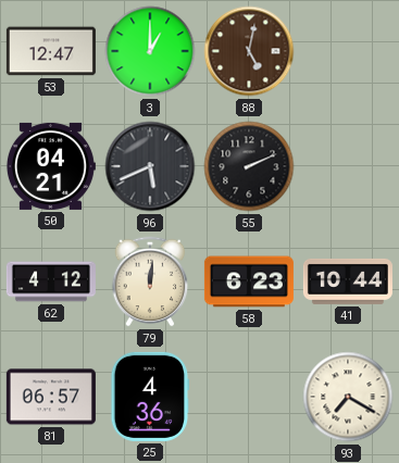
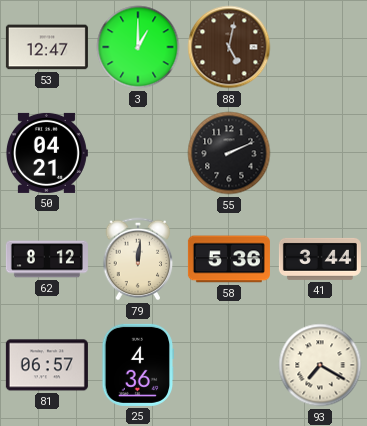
96: 5:41 -> none
62: 4:12 -> 8:12
58: 6:23 -> 5:36
41: 10:44 -> 3:44
